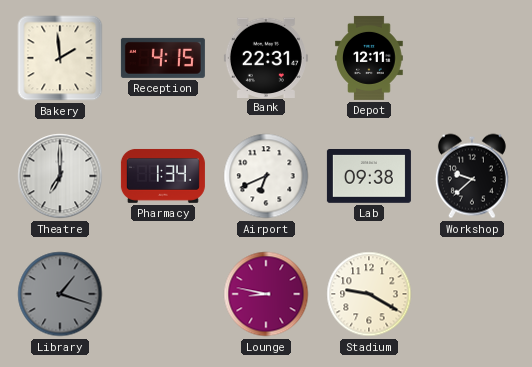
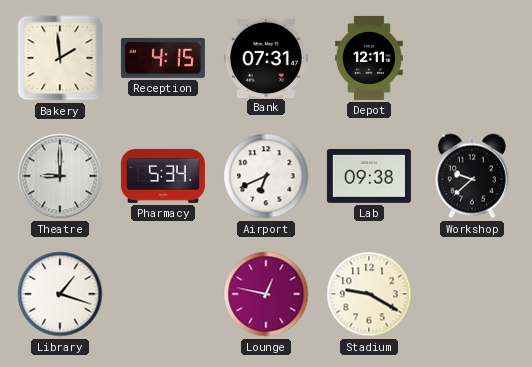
Bank: 22:31 -> 07:31
Theatre: 7:00 -> 9:00
Pharmacy: 1:34 -> 5:34
Library dial: grey -> white
Lounge: 8:47 -> 12:47
